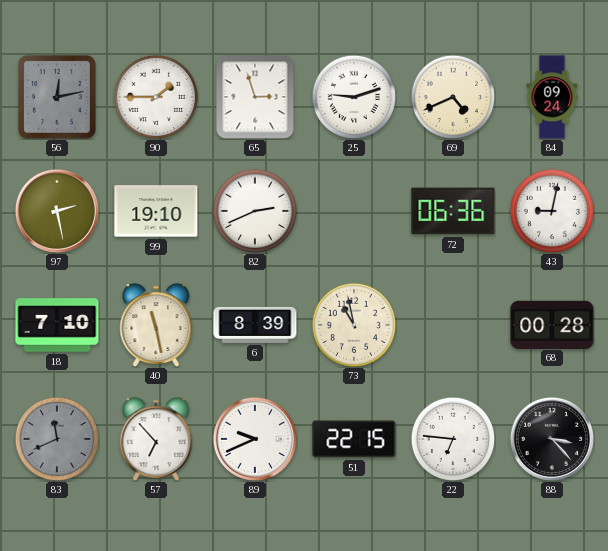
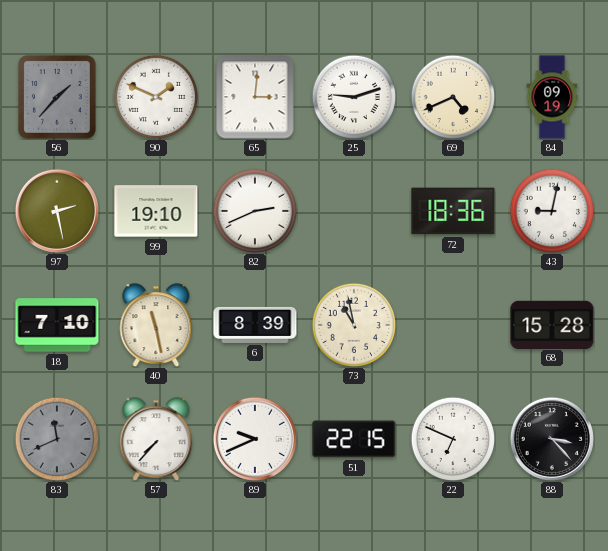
56: 12:13 -> 1:37
90: 1:45 -> 1:49
65: 2:57 -> 3:01
84: 09:24 -> 09:19
72: 06:36 -> 18:36
68: 00:28 -> 15:28
57: 6:53 -> 7:37
22: 6:46 -> 6:49
